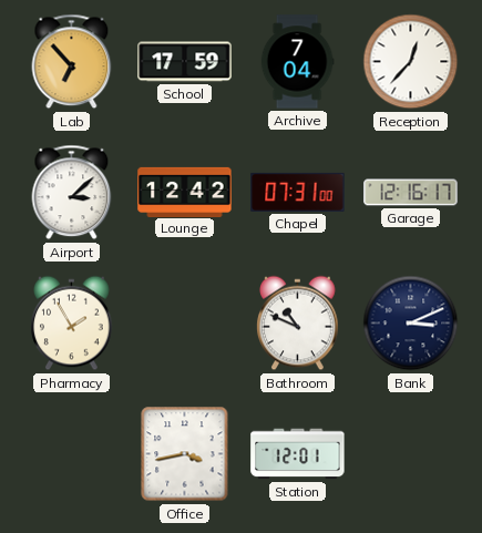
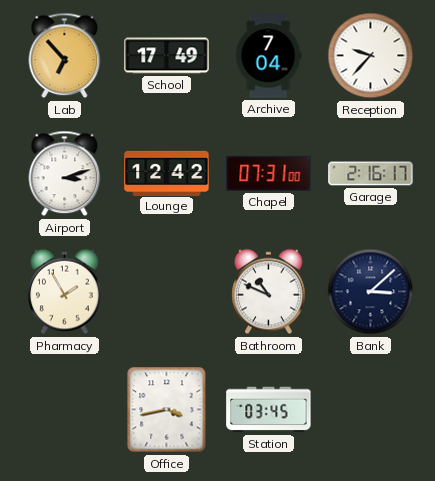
School: 17:59 -> 17:49
Reception: 12:37 -> 9:37
Airport: 3:08 -> 3:12
Garage: 12:16 -> 2:16
Bank: 3:11 -> 3:08
Station: 12:01 -> 03:45
